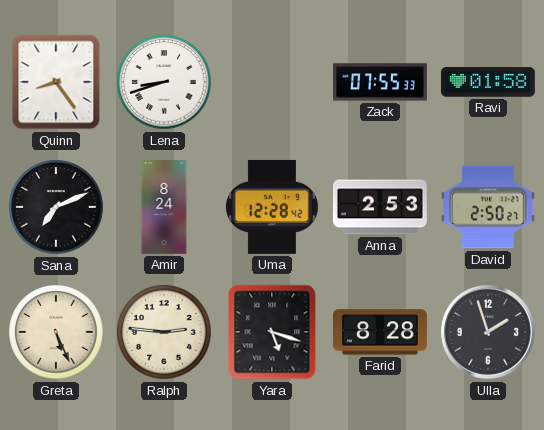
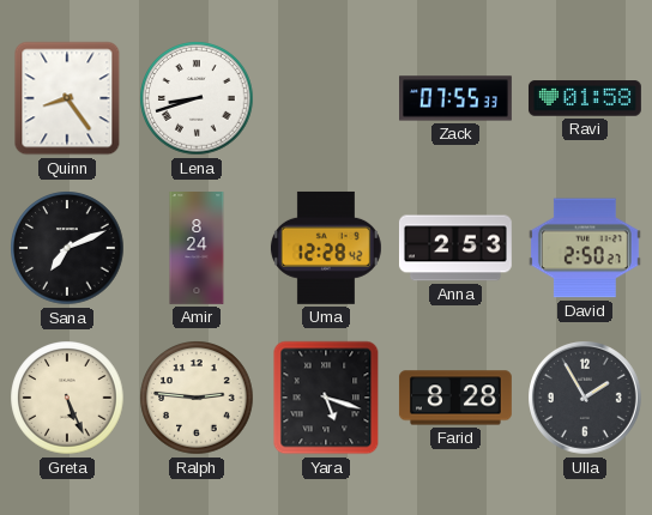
Ulla: 1:57 -> 1:55
